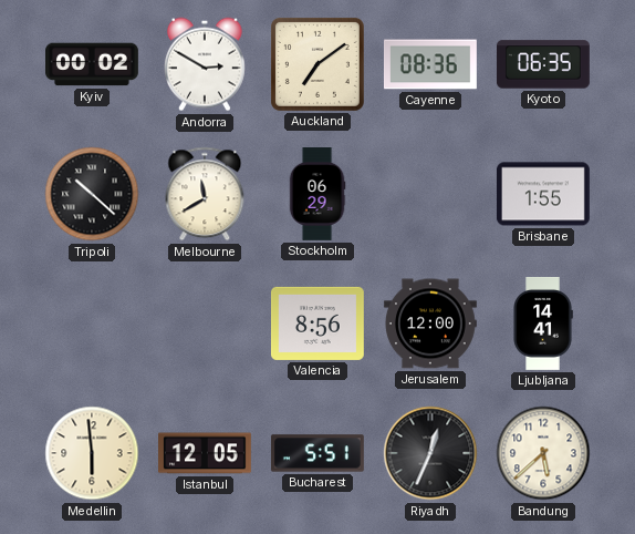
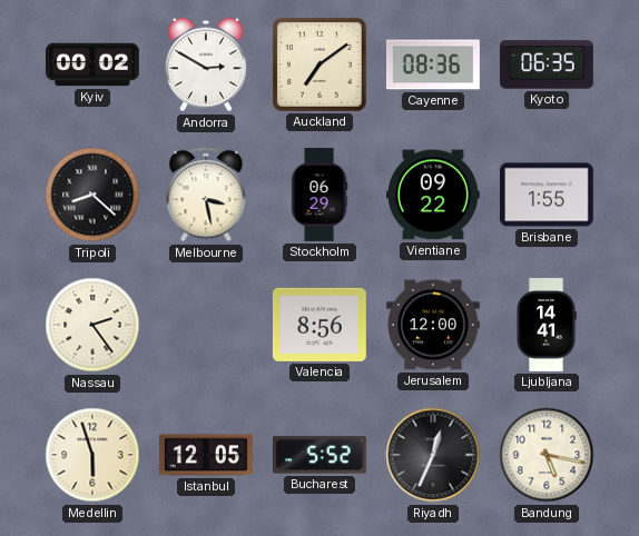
Tripoli: 10:22 -> 8:22
Melbourne: 11:40 -> 3:28
Vientiane: none -> 09:22
Nassau: none -> 2:24
Medellin: 5:59 -> 5:57
Bucharest: 5:51 -> 5:52
Bandung: 5:38 -> 5:17
